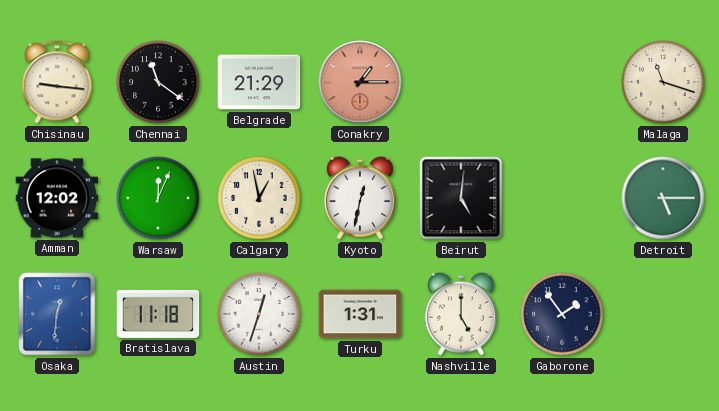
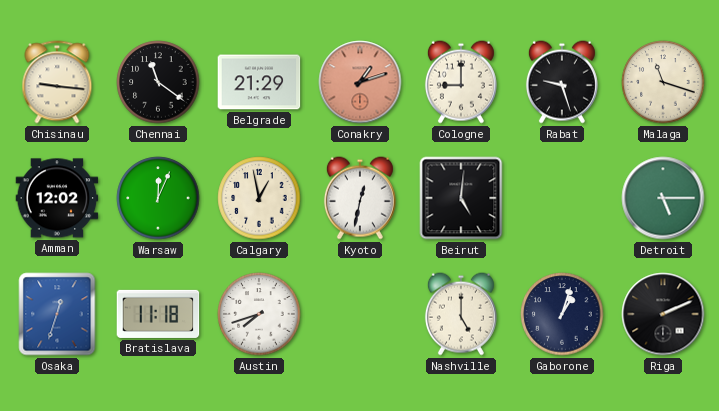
Conakry: 1:15 -> 1:12
Cologne: none -> 9:00
Rabat: none -> 9:27
Osaka: 12:31 -> 12:33
Austin: 12:33 -> 7:42
Turku: 1:31 -> none
Gaborone: 1:54 -> 1:03
Riga: none -> 2:11
